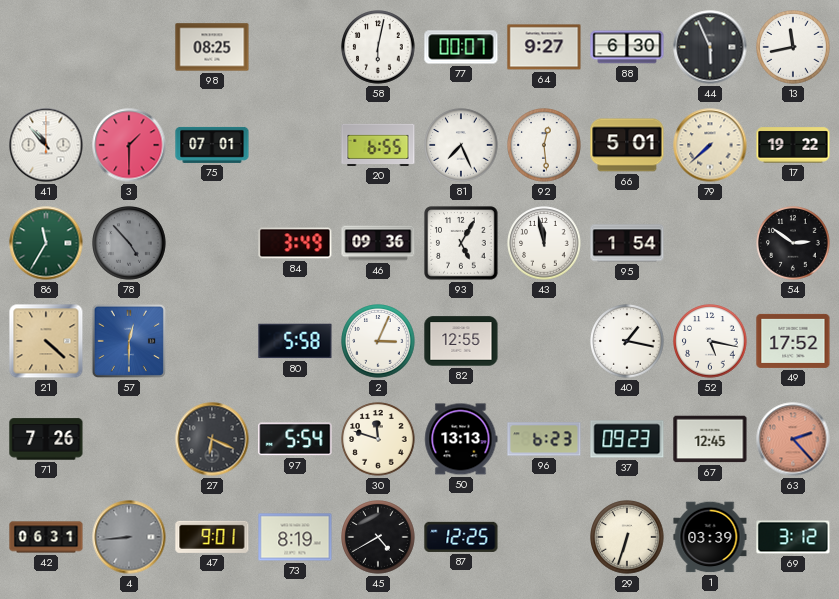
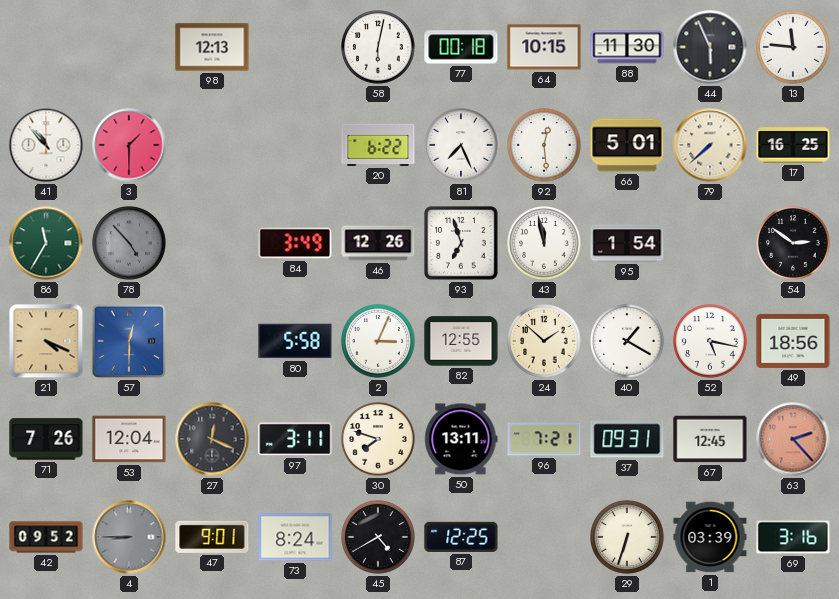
98: 08:25 -> 12:13
77: 00:07 -> 00:18
64: 9:27 -> 10:15
88: 6:30 -> 11:30
13: 11:43 -> 11:46
75: 07:01 -> none
20: 6:55 -> 6:22
17: 19:22 -> 16:25
46: 09:36 -> 12:26
93: 5:05 -> 6:57
21: 4:22 -> 4:19
24: none -> 1:52
40: 1:17 -> 1:20
49: 17:52 -> 18:56
53: none -> 12:04
27: 6:19 -> 12:19
97: 5:54 -> 3:11
30: 11:48 -> 7:48
50: 13:13 -> 13:11
96: 6:23 -> 7:21
37: 09:23 -> 09:31
42: 06:31 -> 09:52
4: 8:44 -> 8:45
73: 8:19 -> 8:24
69: 3:12 -> 3:16
